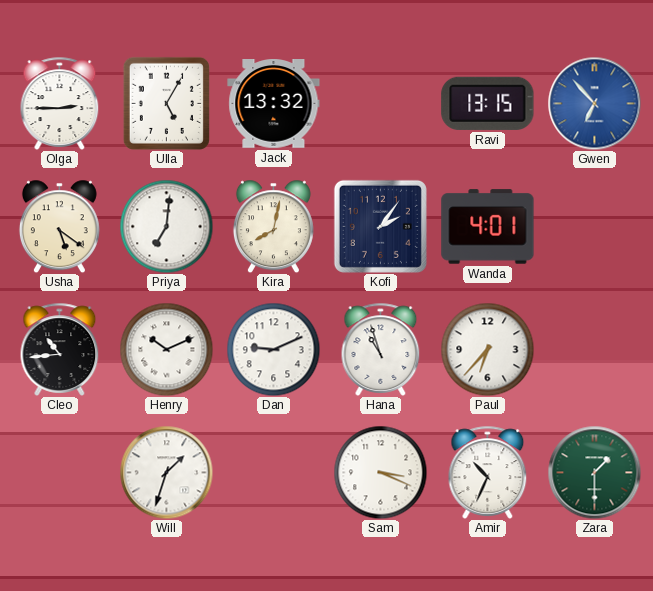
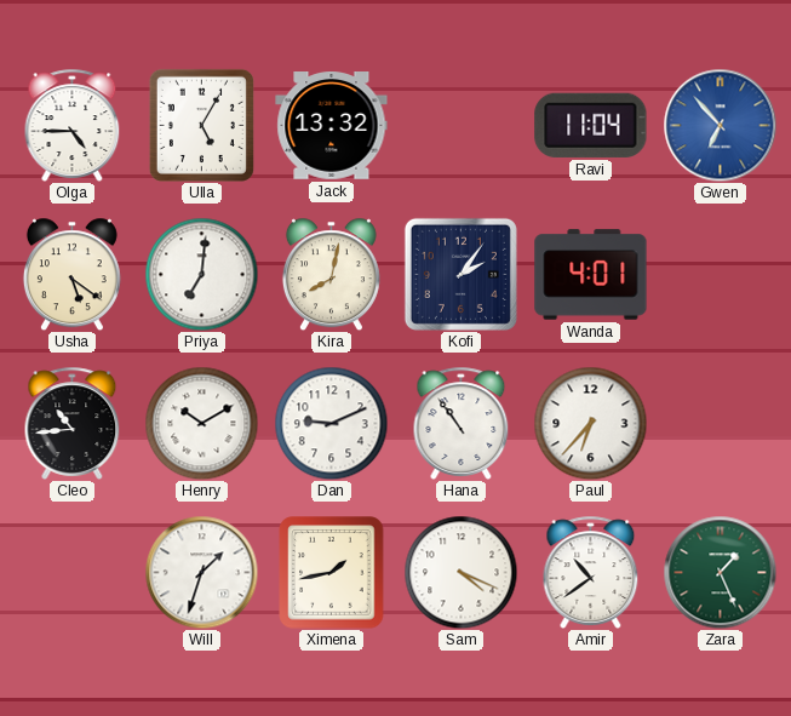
Olga: 2:45 -> 4:45
Ravi: 13:15 -> 11:04
Henry: 10:11 -> 10:10
Hana: 10:57 -> 10:54
Ximena: none -> 1:43
Sam: 3:19 -> 4:19
Amir: 10:34 -> 10:39
Zara: 1:30 -> 1:26
